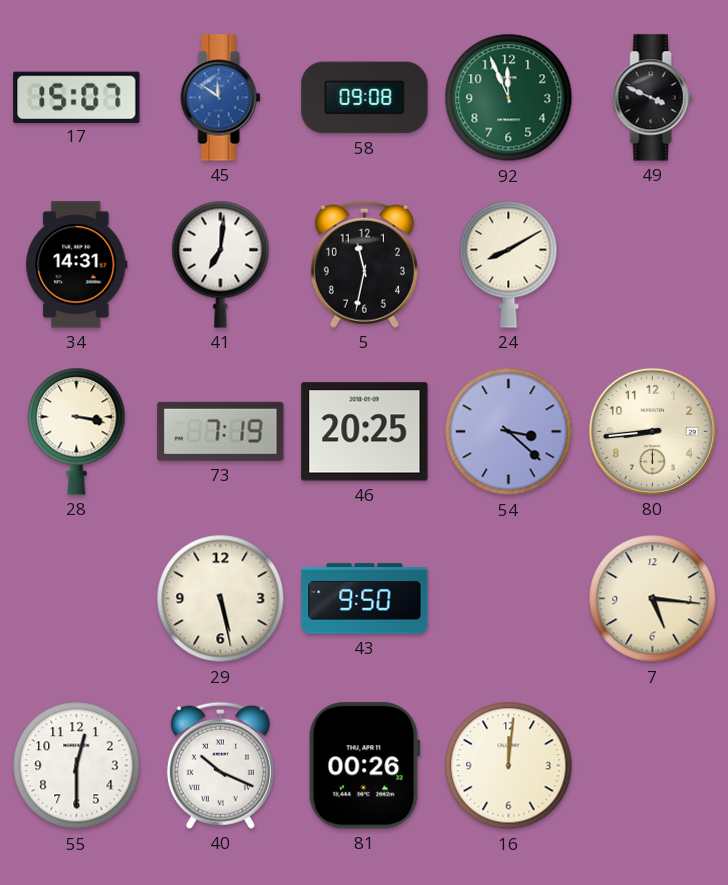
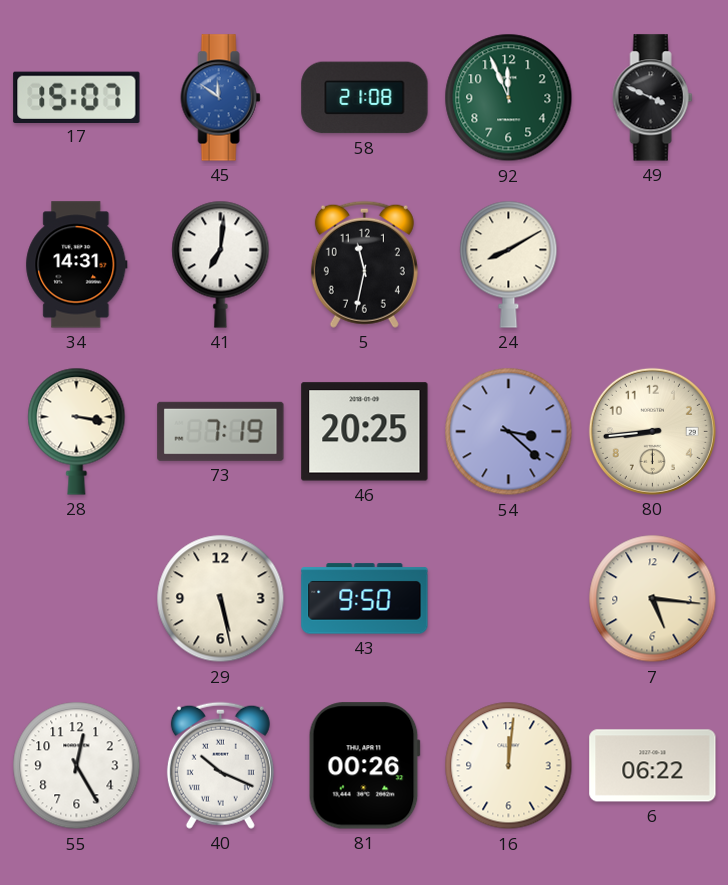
58: 09:08 -> 21:08
55: 12:30 -> 12:25
6: none -> 06:22
